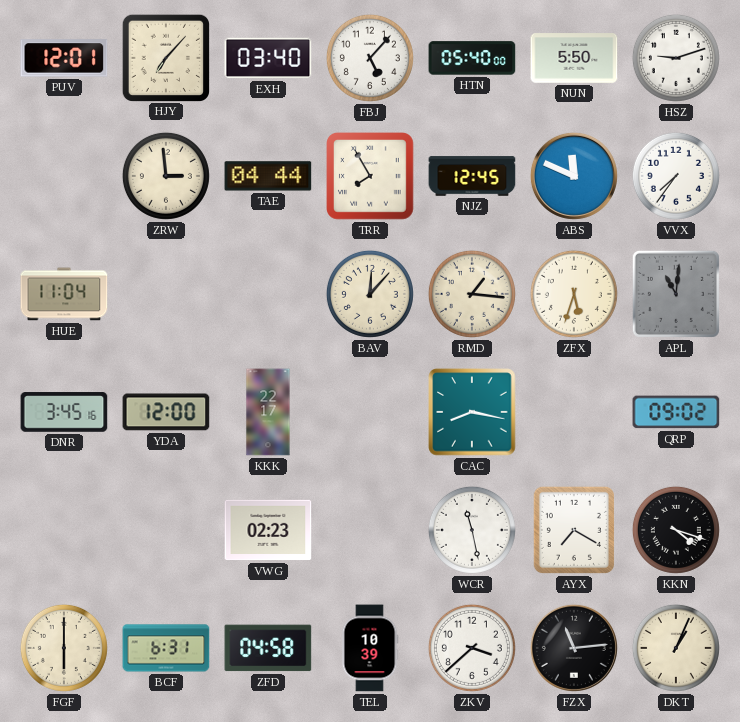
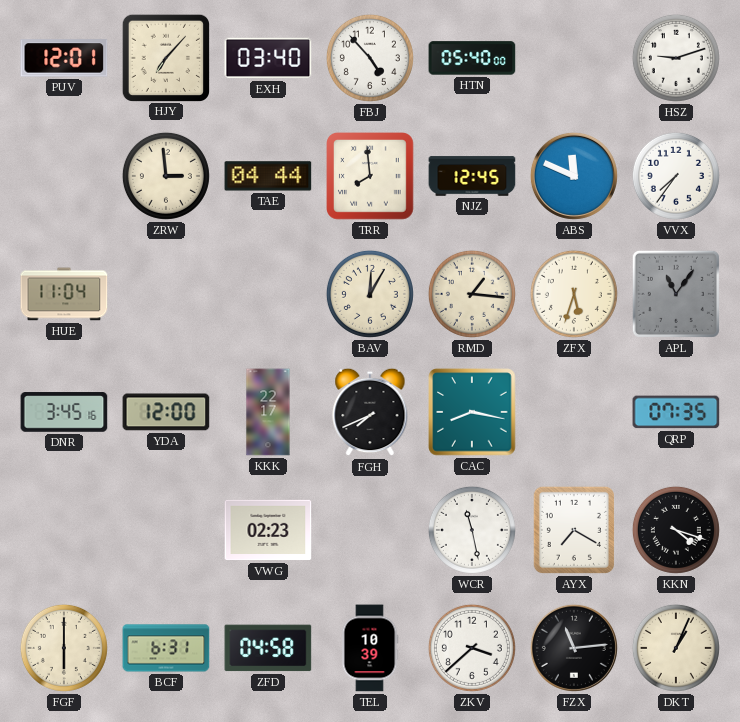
FBJ: 5:07 -> 4:53
NUN: 5:50 -> none
TRR: 7:55 -> 7:59
BAV: 12:07 -> 12:05
APL: 11:01 -> 11:06
FGH: none -> 7:41
QRP: 09:02 -> 07:35
